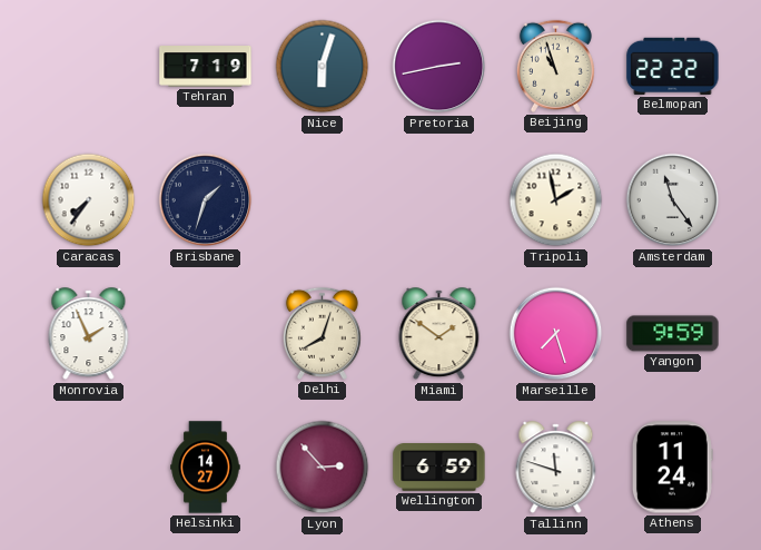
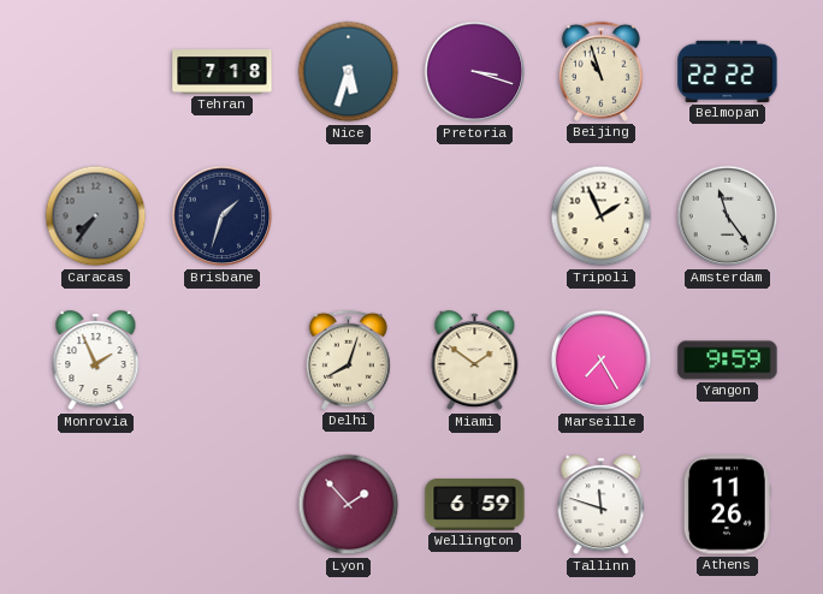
Tehran: 7:19 -> 7:18
Nice: 6:03 -> 5:33
Pretoria: 2:43 -> 3:18
Caracas dial: white -> grey
Tripoli: 1:58 -> 1:56
Marseille: 7:27 -> 7:25
Helsinki: 14:27 -> none
Lyon: 2:53 -> 1:53
Athens: 11:24 -> 11:26
